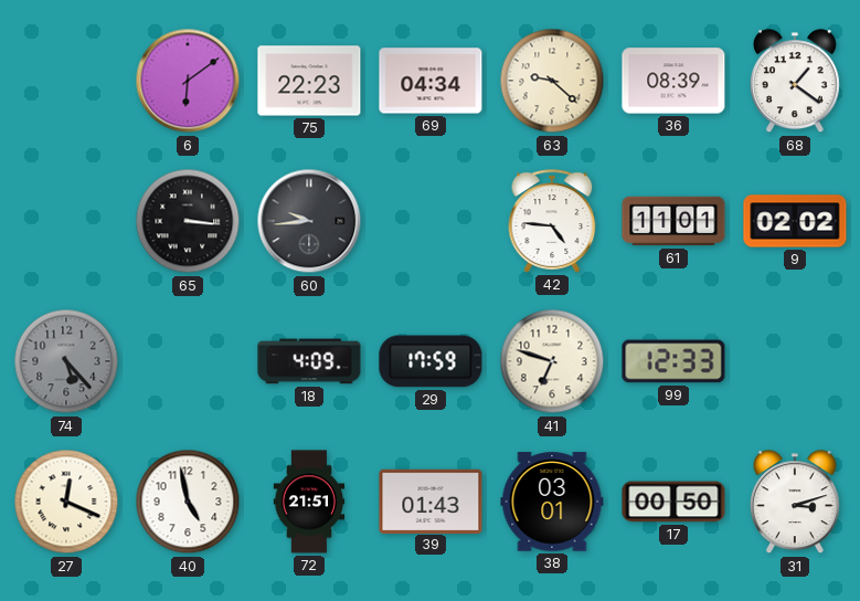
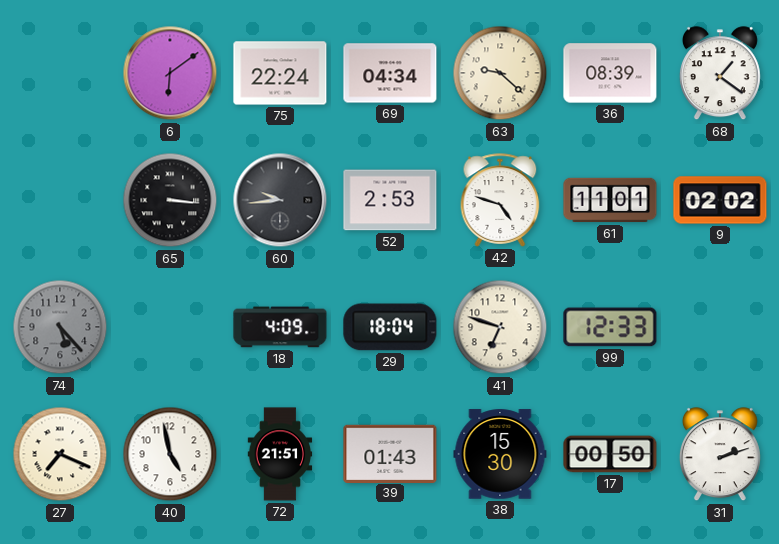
75: 22:23 -> 22:24
52: none -> 2:53
42: 4:46 -> 4:48
29: 17:59 -> 18:04
27: 12:19 -> 7:19
38: 03:01 -> 15:30
31: 3:12 -> 2:12
